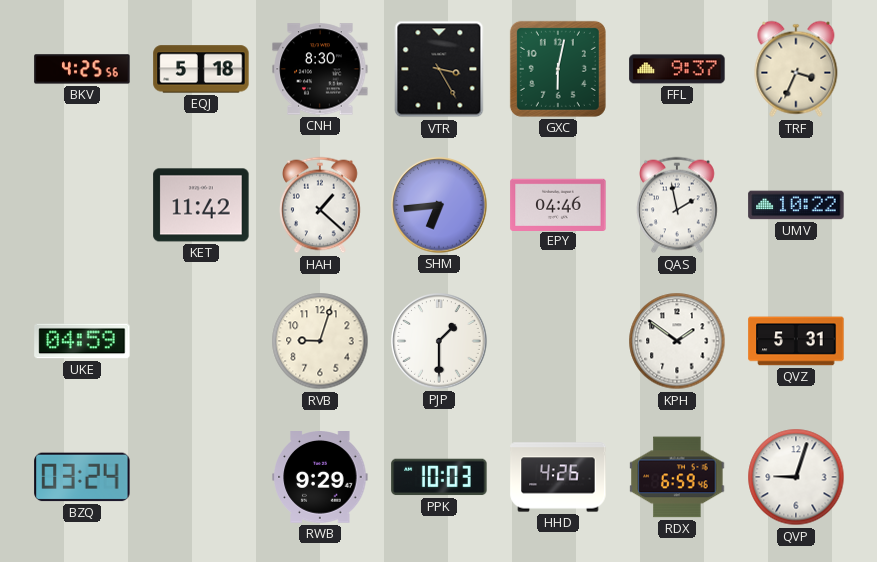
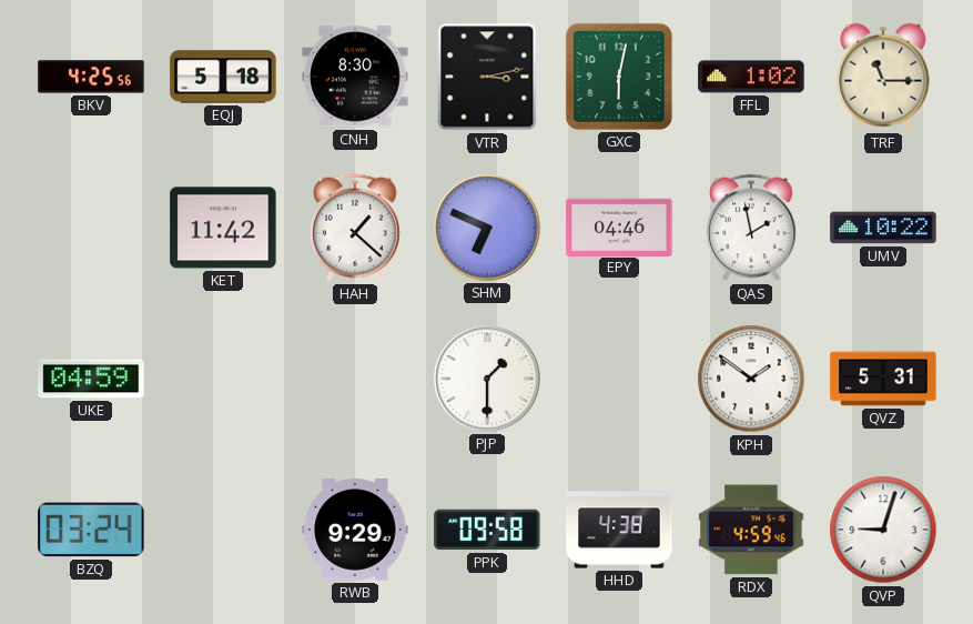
VTR: 3:25 -> 3:13
FFL: 9:37 -> 1:02
TRF: 3:34 -> 11:15
SHM: 6:44 -> 6:49
RVB: 9:03 -> none
PPK: 10:03 -> 09:58
HHD: 4:26 -> 4:38
RDX: 6:59 -> 4:59
